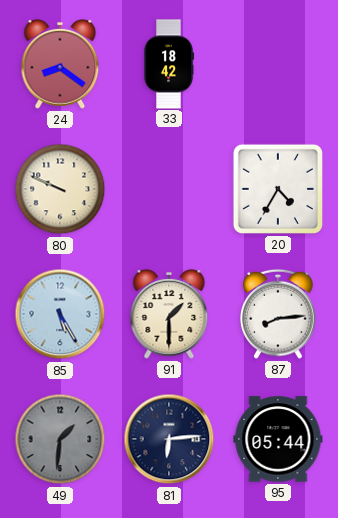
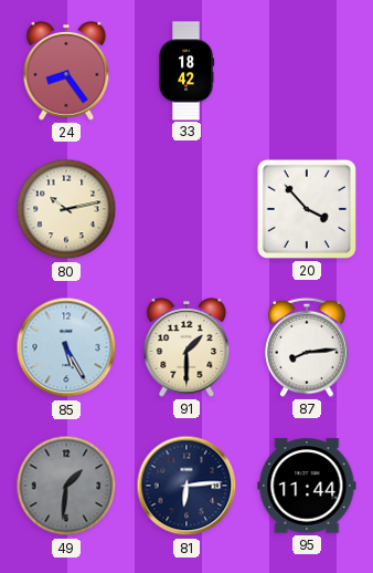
24: 8:21 -> 8:24
80: 9:49 -> 10:13
20: 4:35 -> 3:53
95: 05:44 -> 11:44
